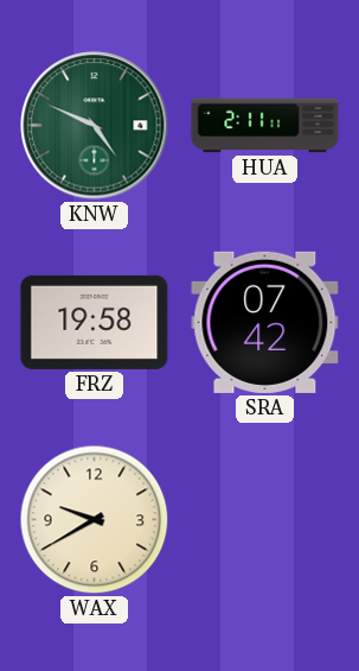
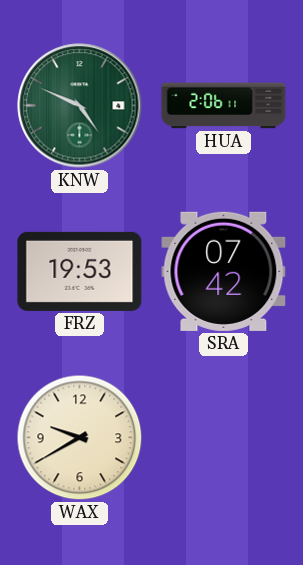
HUA: 2:11 -> 2:06
FRZ: 19:58 -> 19:53
